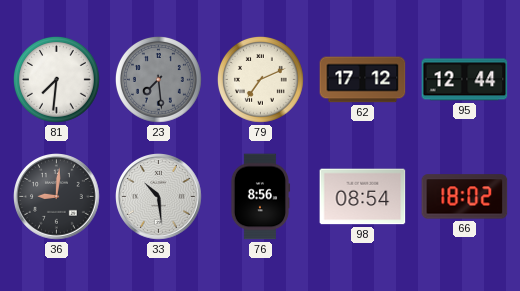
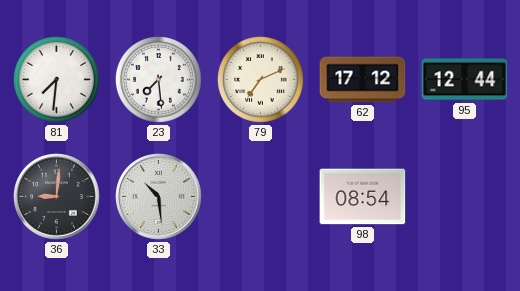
23 dial: grey -> white
76: 8:56 -> none
66: 18:02 -> none
